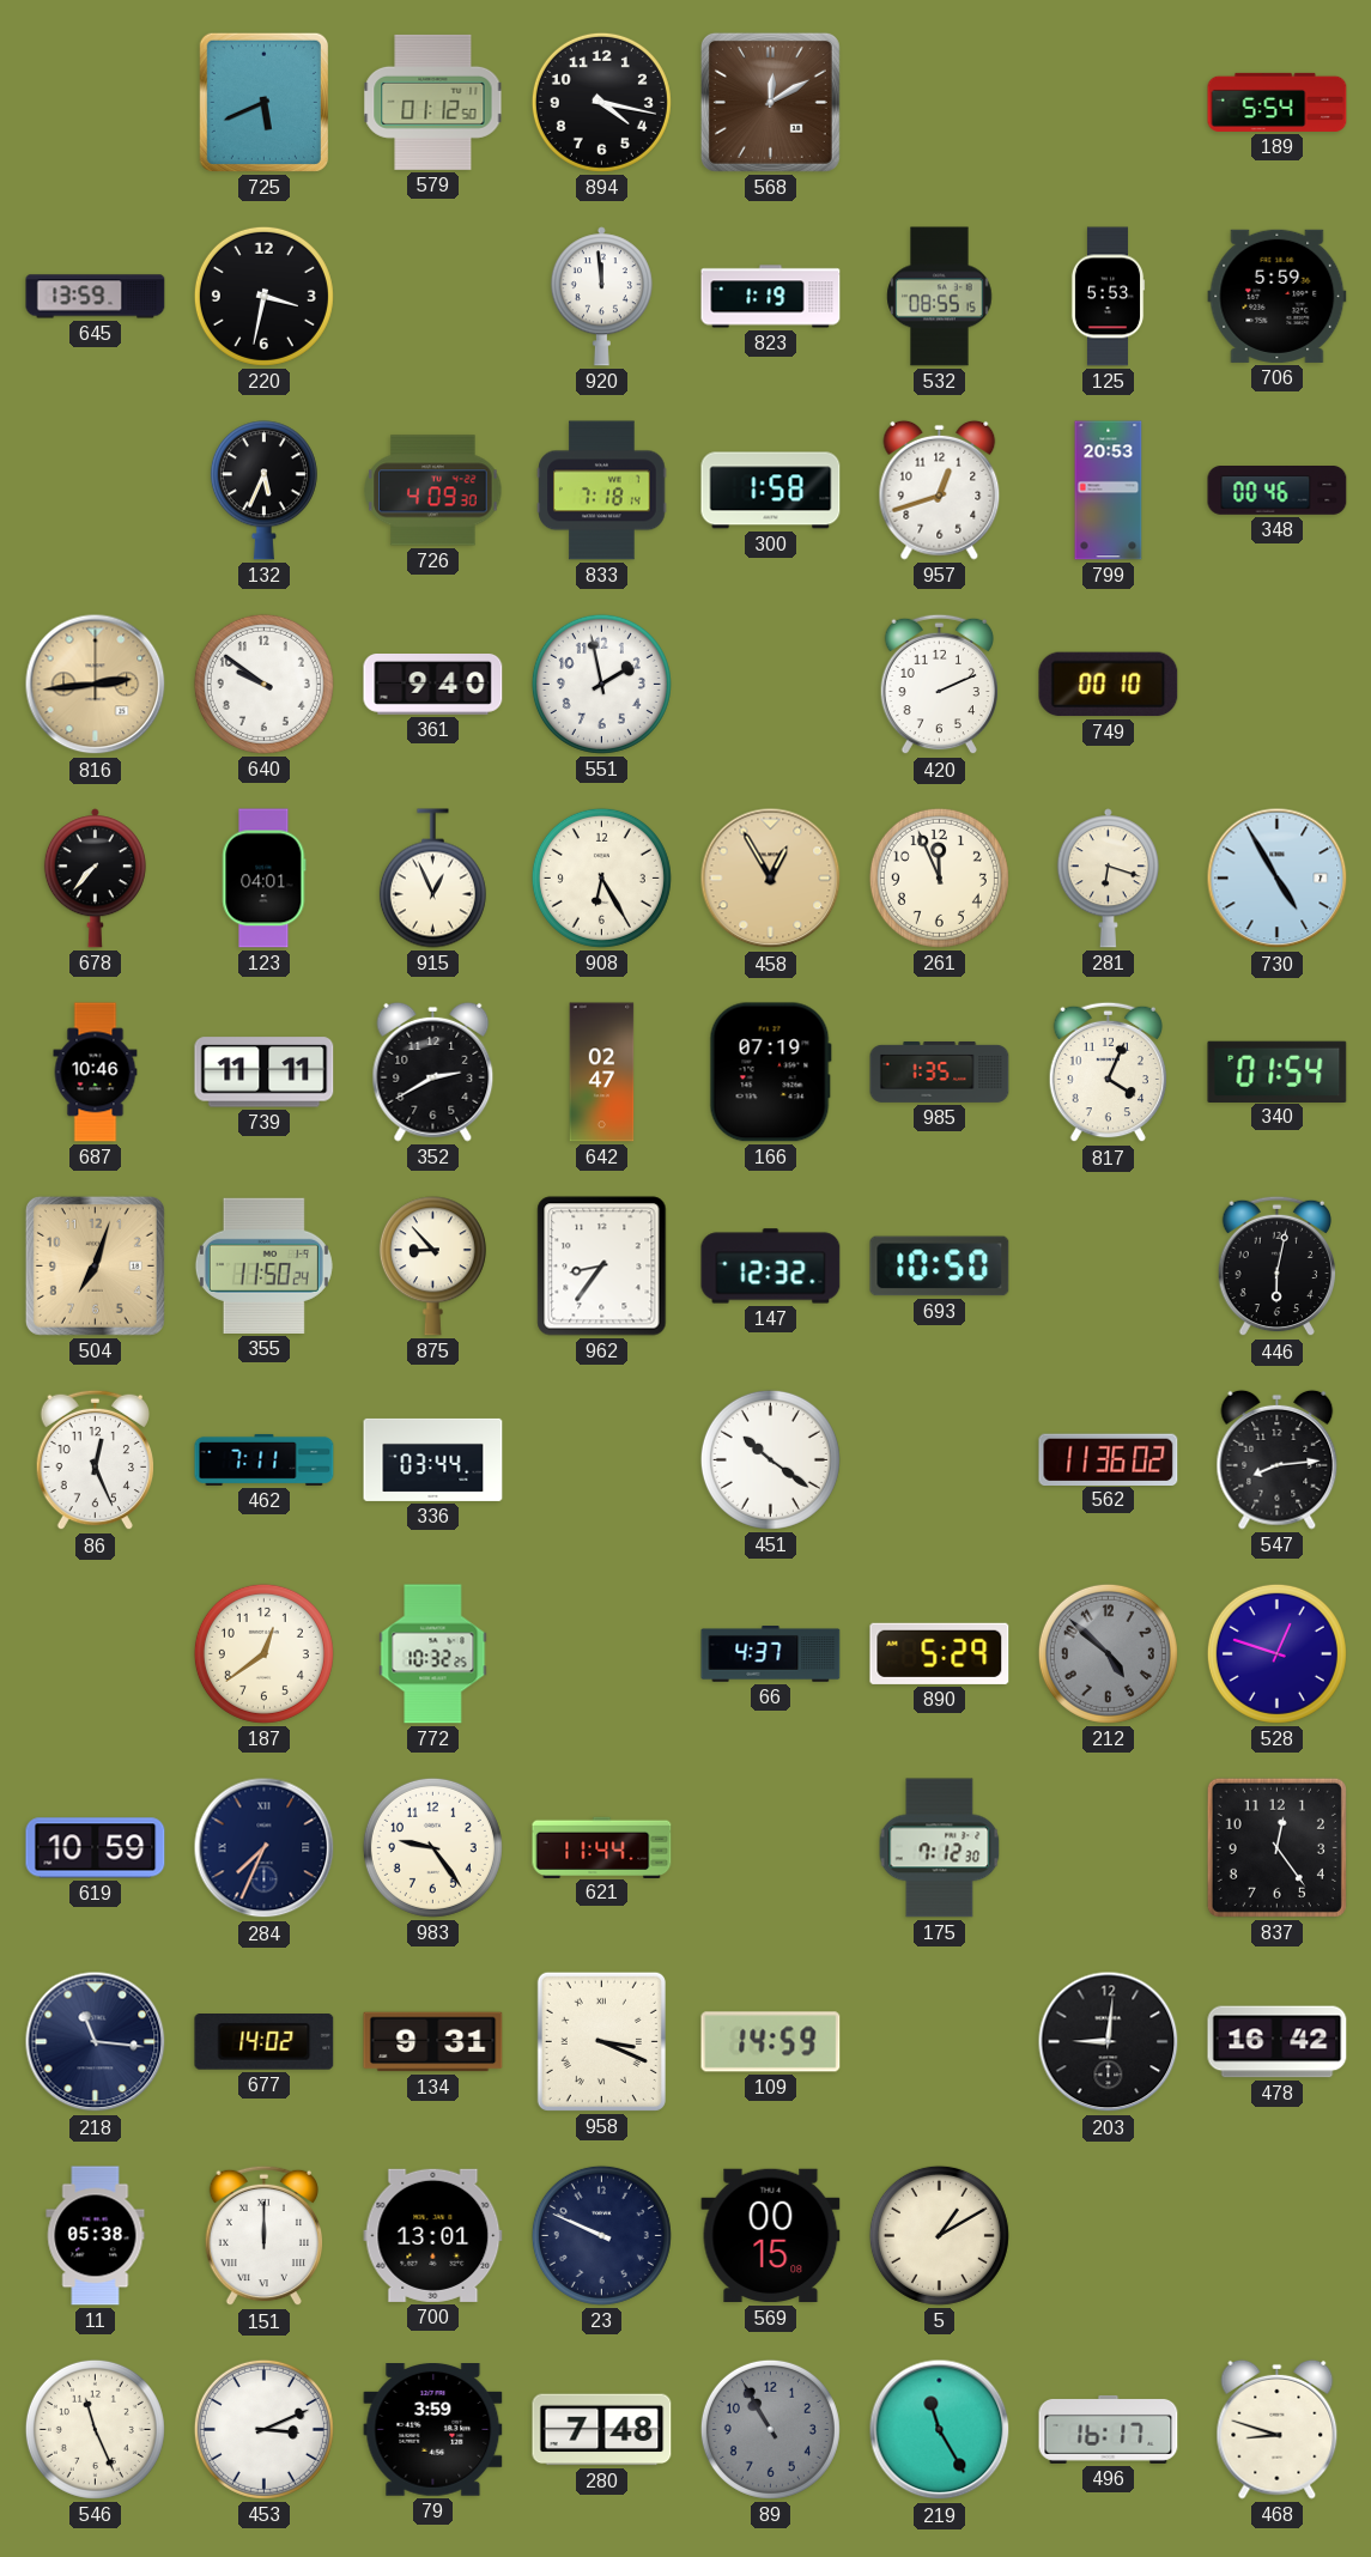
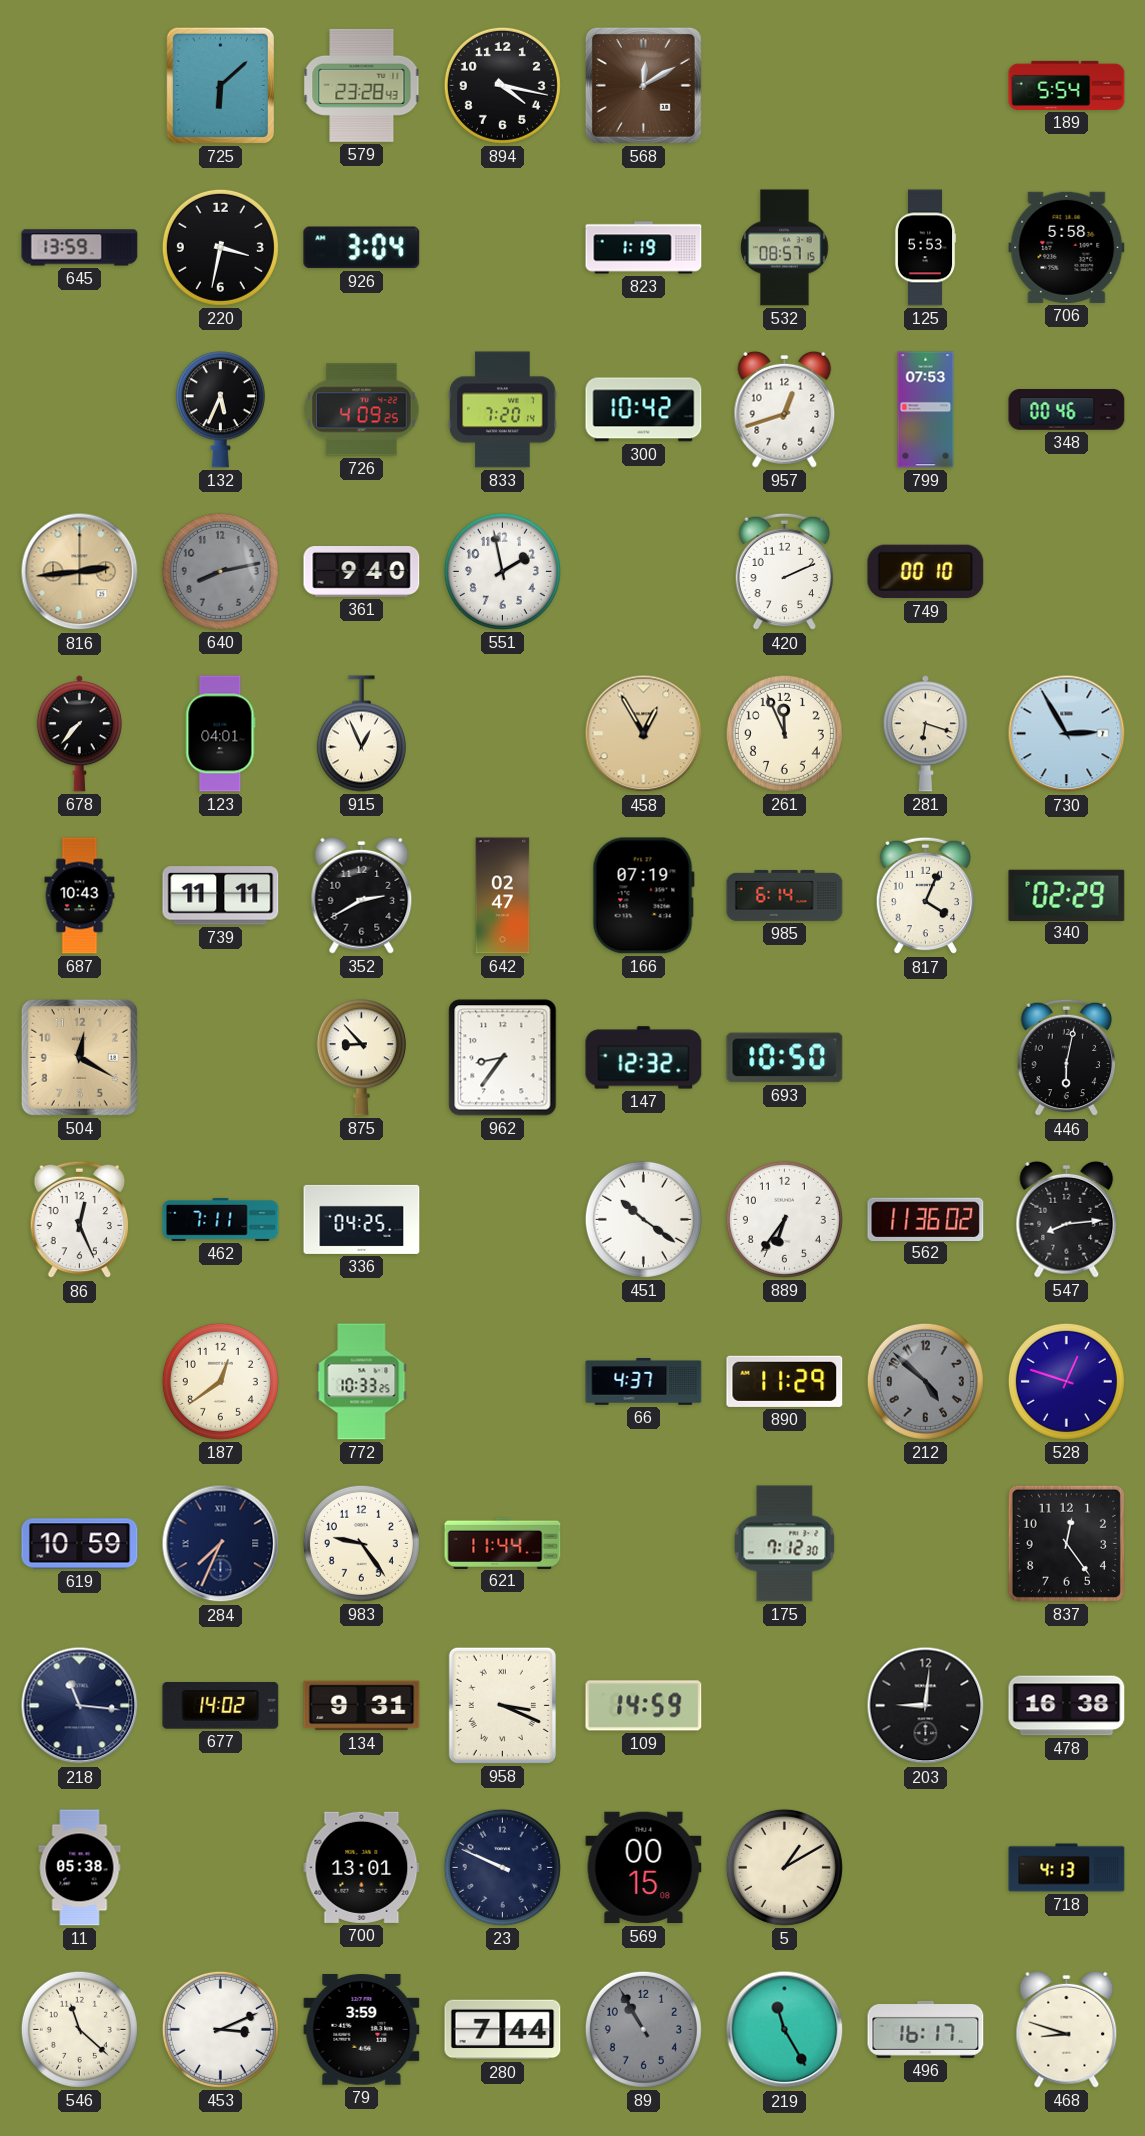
725: 5:41 -> 6:08
579: 01:12 -> 23:28
926: none -> 3:04
920: 11:59 -> none
532: 08:55 -> 08:57
706: 5:59 -> 5:58
726: 4:09:30 -> 4:09:25
833: 7:18 -> 7:20
300: 1:58 -> 10:42
799: 20:53 -> 07:53
640: 9:51 -> 8:13
640 dial: white -> grey
908: 6:25 -> none
730: 4:55 -> 2:55
687: 10:46 -> 10:43
985: 1:35 -> 6:14
340: 01:54 -> 02:29
504: 7:03 -> 12:20
355: 11:50 -> none
336: 03:44 -> 04:25
889: none -> 6:36
772: 10:32 -> 10:33
890: 5:29 -> 11:29
478: 16:42 -> 16:38
151: 12:00 -> none
718: none -> 4:13
546: 11:26 -> 11:22
280: 7:48 -> 7:44
